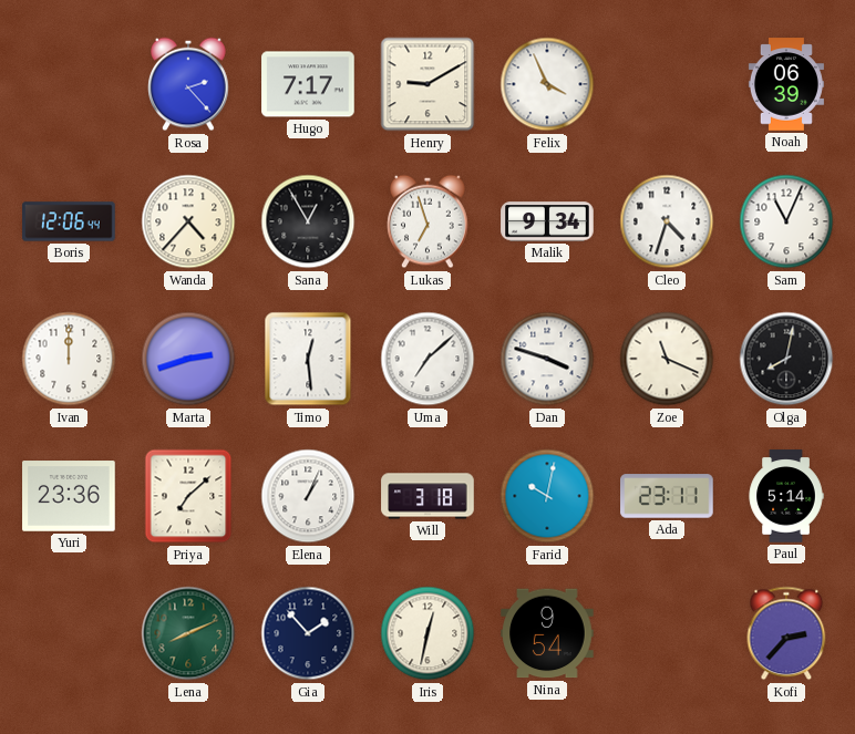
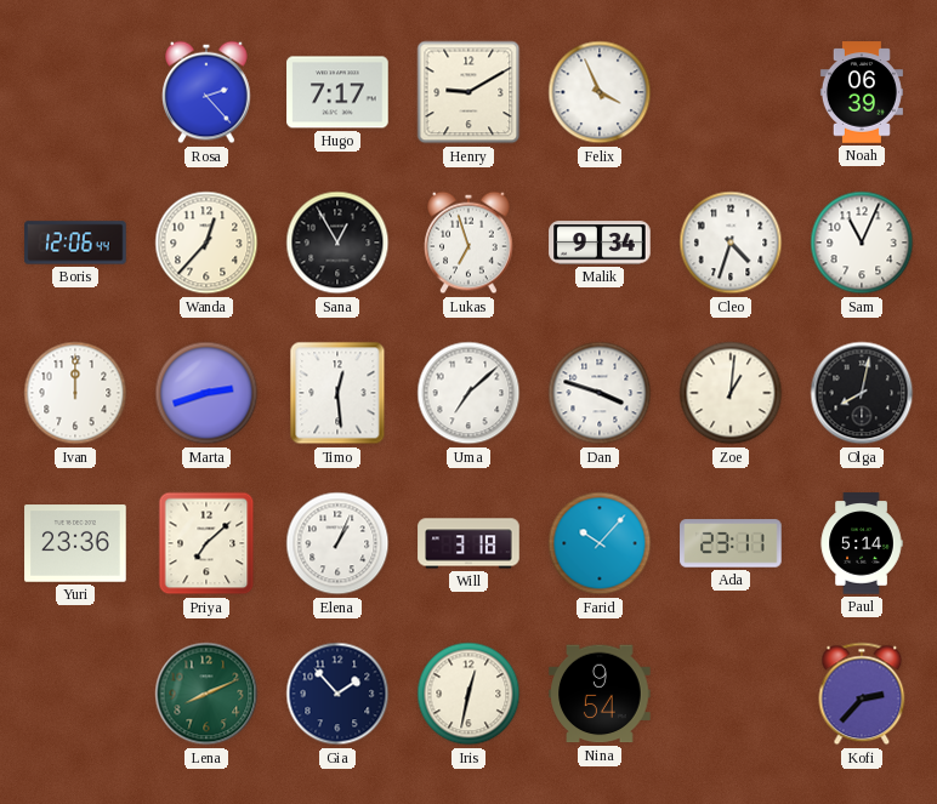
Wanda: 4:37 -> 12:37
Zoe: 11:19 -> 1:01
Farid: 10:02 -> 10:07
